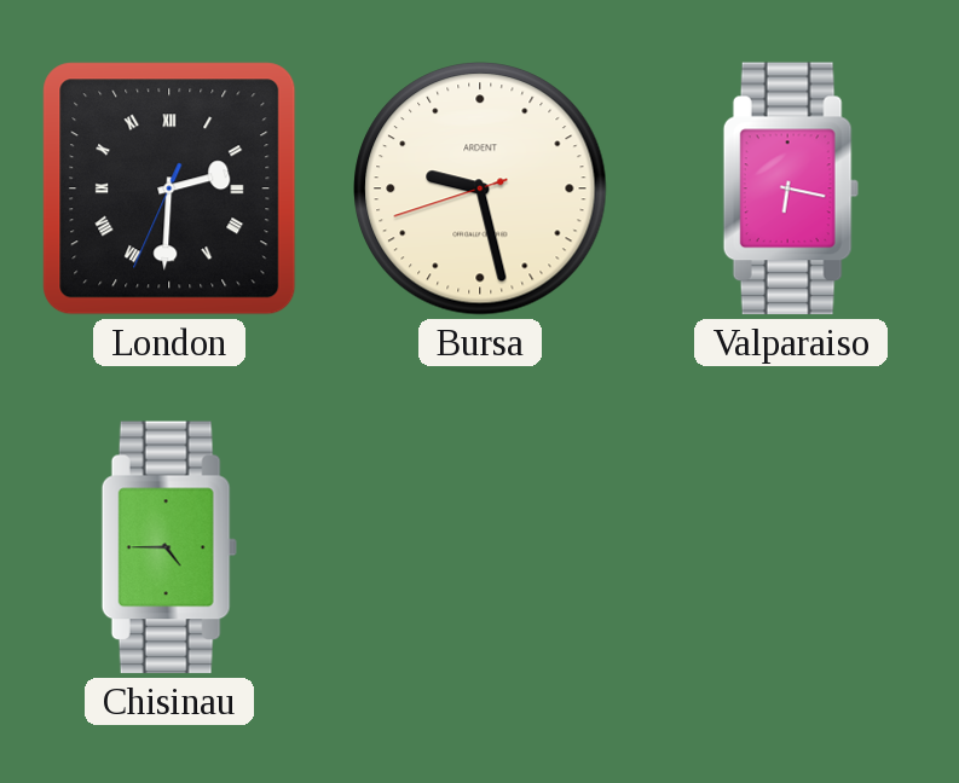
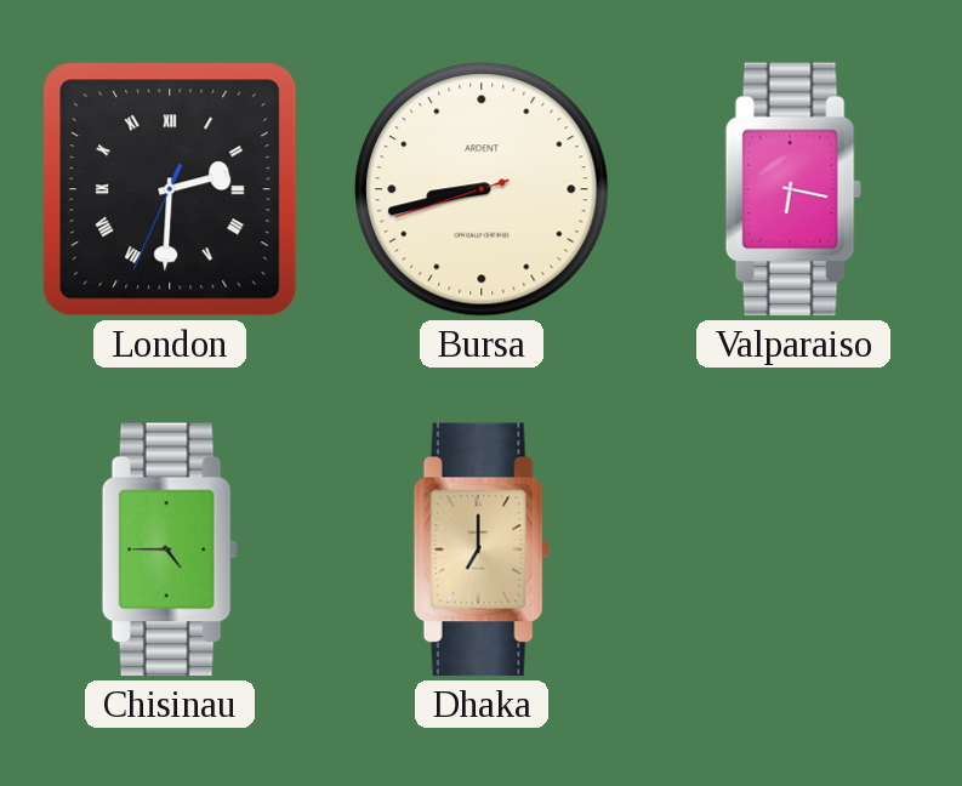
Bursa: 9:27 -> 8:42
Dhaka: none -> 7:00
